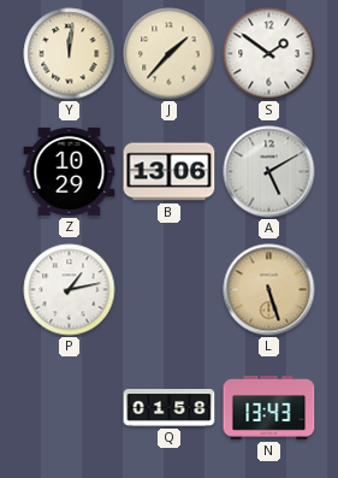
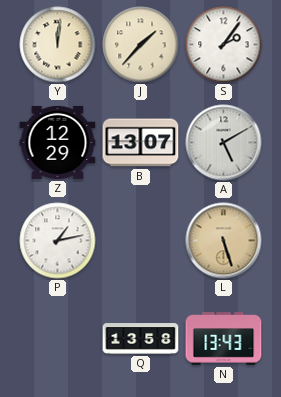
S: 1:51 -> 2:06
Z: 10:29 -> 12:29
B: 13:06 -> 13:07
Q: 01:58 -> 13:58
